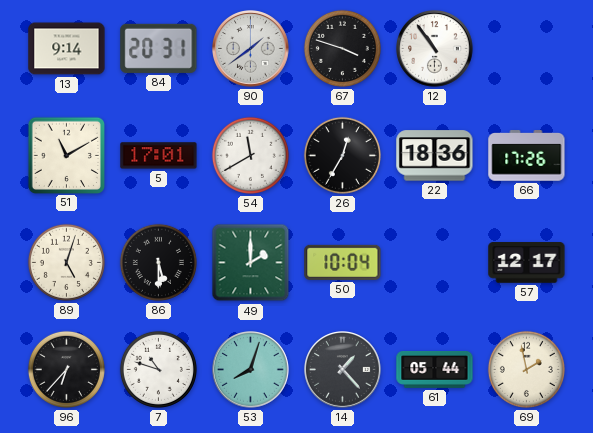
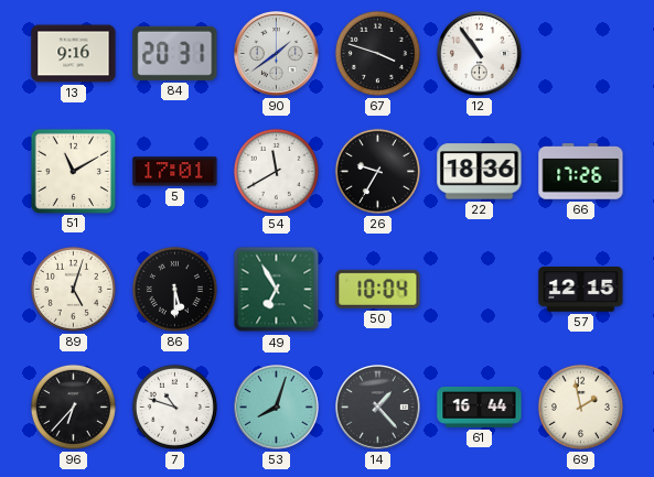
13: 9:14 -> 9:16
26: 12:35 -> 9:35
49: 2:00 -> 6:55
57: 12:17 -> 12:15
61: 05:44 -> 16:44
